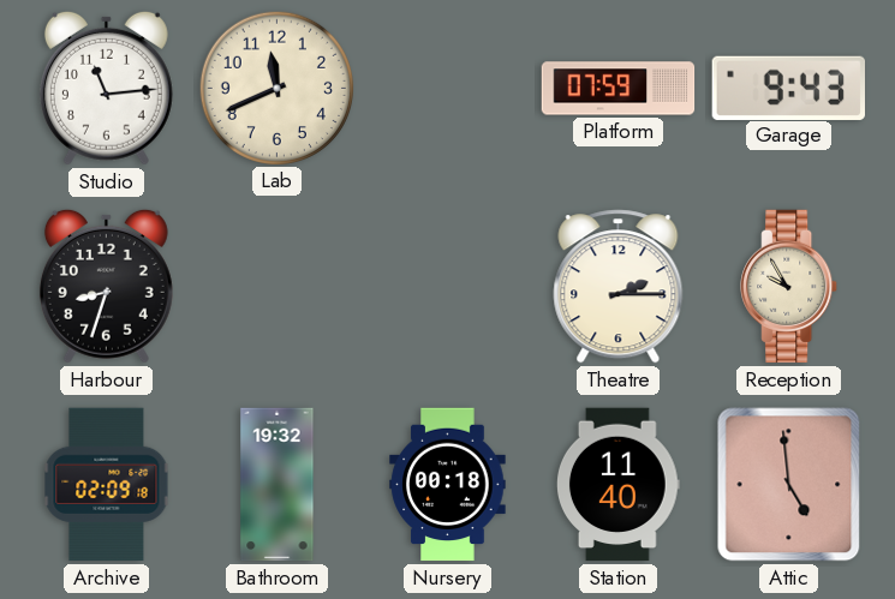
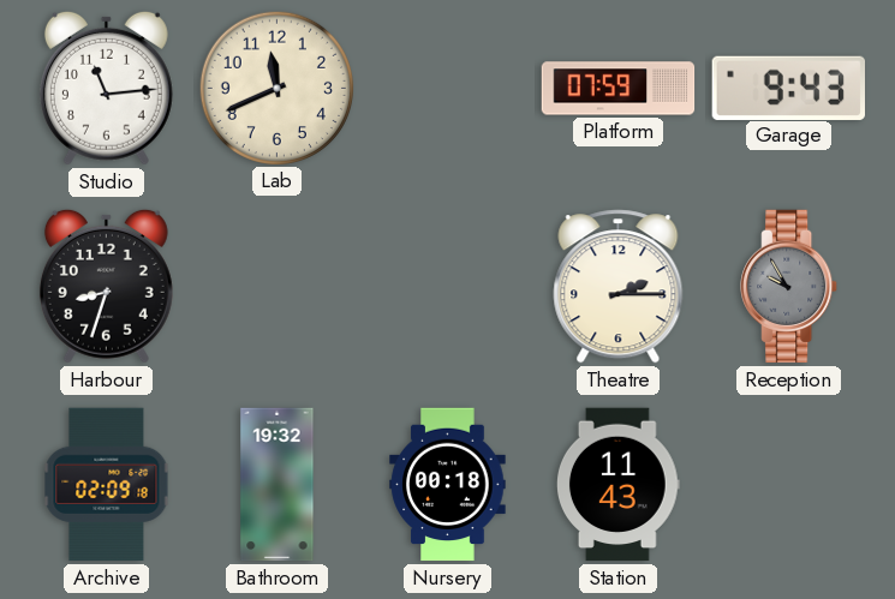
Reception dial: cream -> grey
Station: 11:40 -> 11:43
Attic: 4:59 -> none
